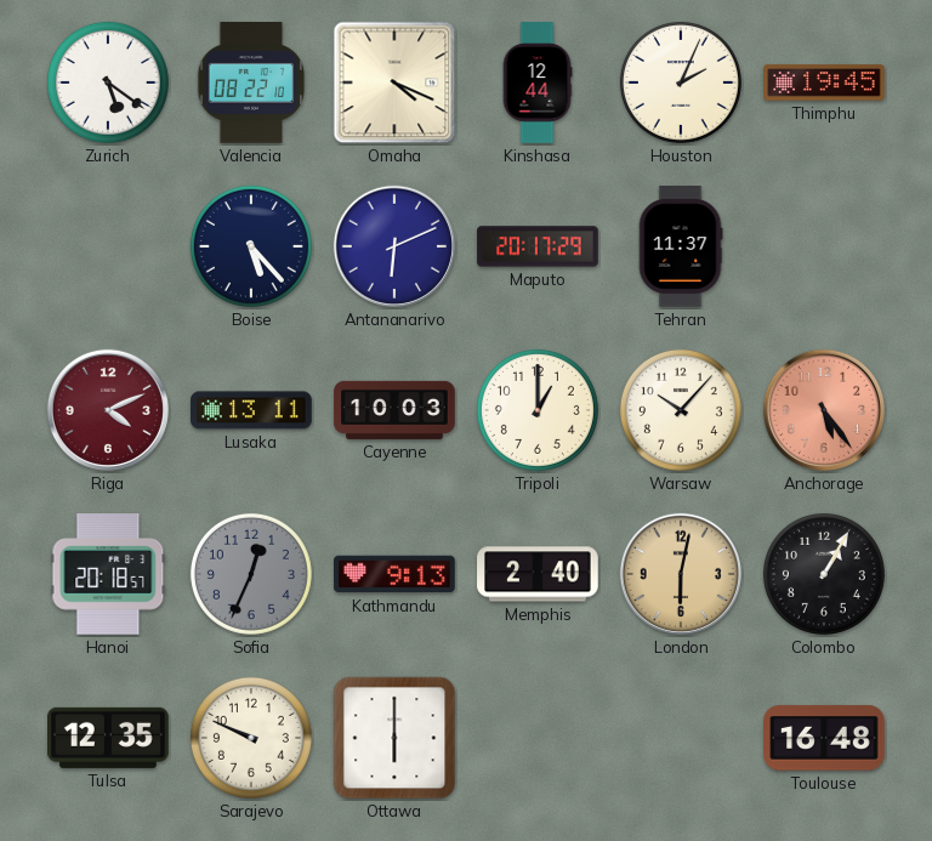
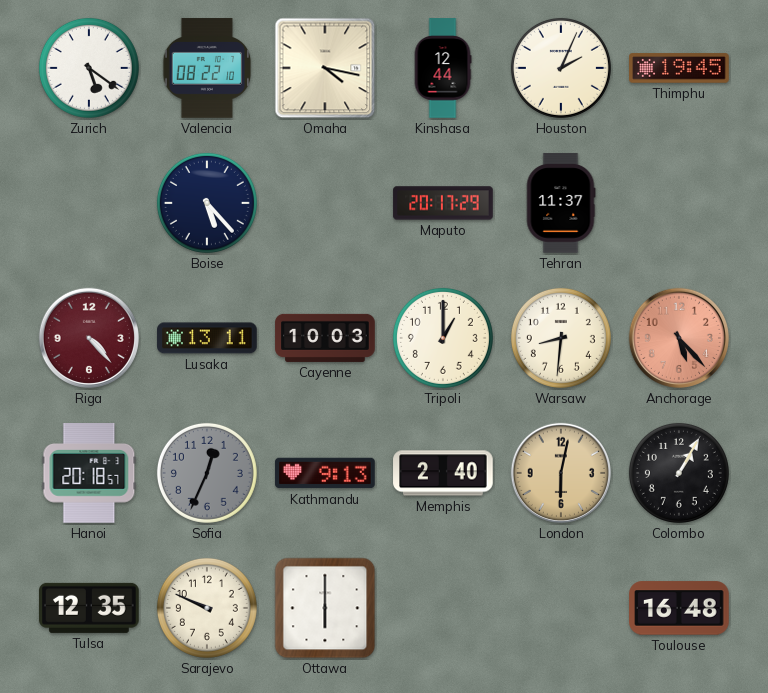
Omaha: 4:19 -> 4:17
Antananarivo: 6:11 -> none
Riga: 4:11 -> 4:23
Warsaw: 10:07 -> 8:31
Anchorage: 5:24 -> 5:23
